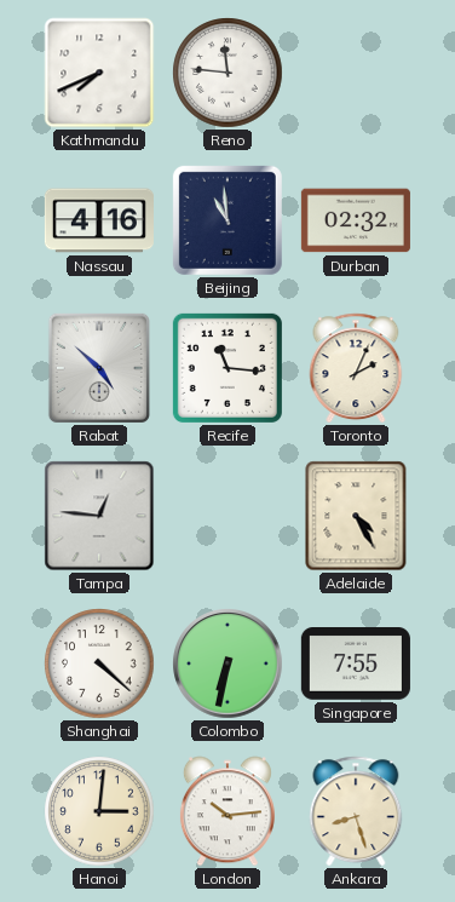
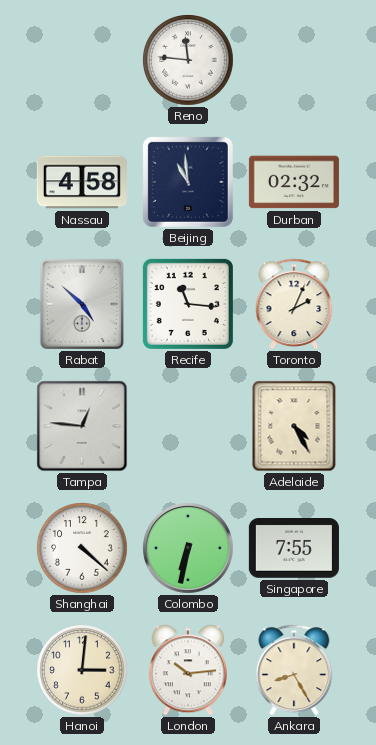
Kathmandu: 7:41 -> none
Nassau: 4:16 -> 4:58
Ankara: 8:27 -> 8:25
